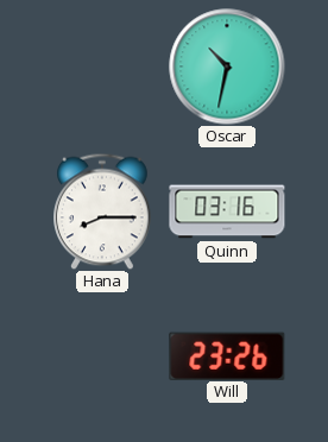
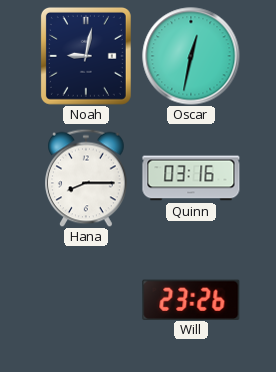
Noah: none -> 9:02
Oscar: 10:32 -> 12:32
